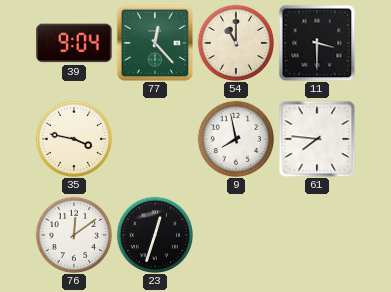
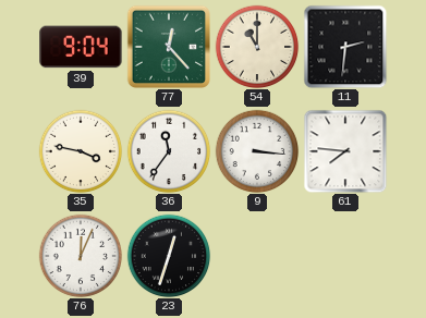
11: 3:30 -> 2:31
36: none -> 11:36
9: 7:58 -> 3:16
76: 12:09 -> 12:04
